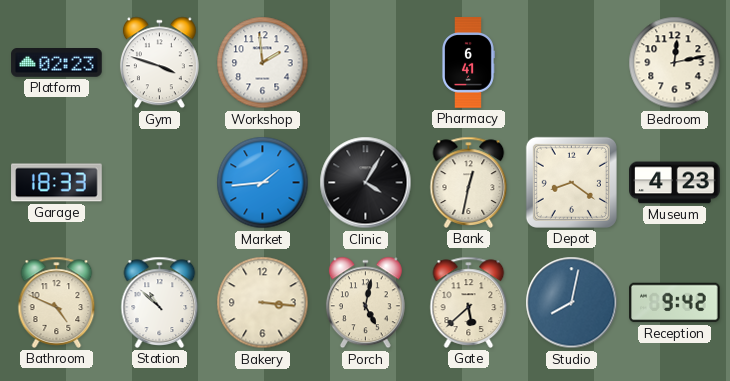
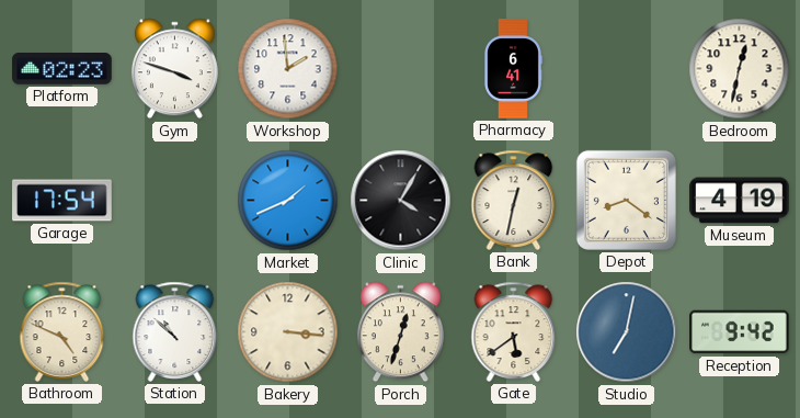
Bedroom: 12:13 -> 12:32
Garage: 18:33 -> 17:54
Market: 1:44 -> 1:41
Museum: 4:23 -> 4:19
Porch: 5:02 -> 12:33
Gate: 5:38 -> 5:39
Studio: 8:02 -> 7:02
